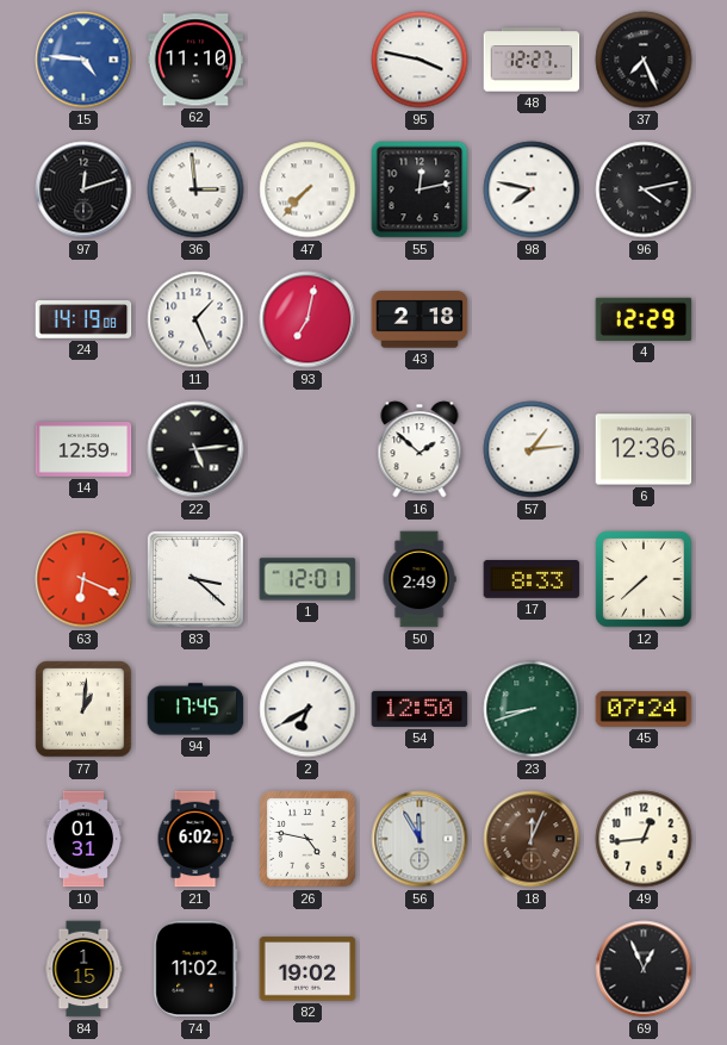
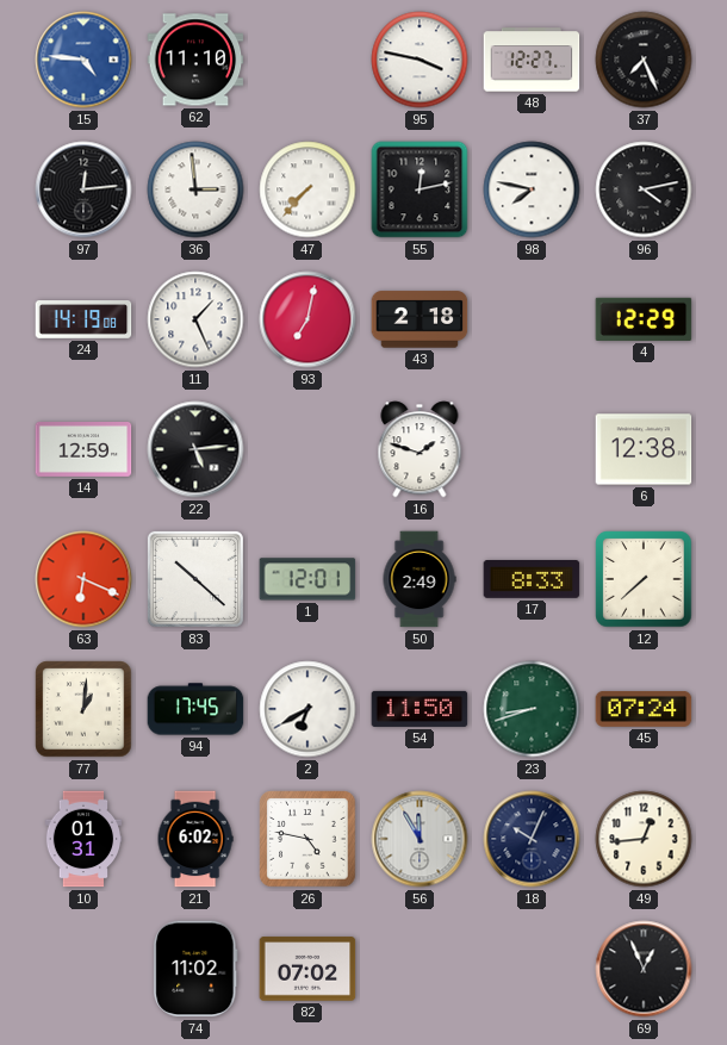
97: 12:12 -> 12:14
16: 1:52 -> 1:48
57: 1:14 -> none
6: 12:36 -> 12:38
83: 3:22 -> 10:22
54: 12:50 -> 11:50
18: 12:04 -> 10:04
18 dial: brown -> navy
84: 1:15 -> none
82: 19:02 -> 07:02
